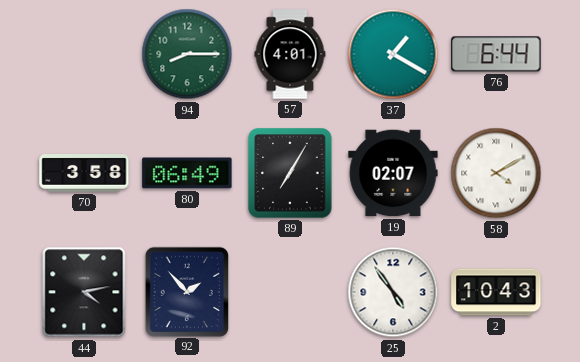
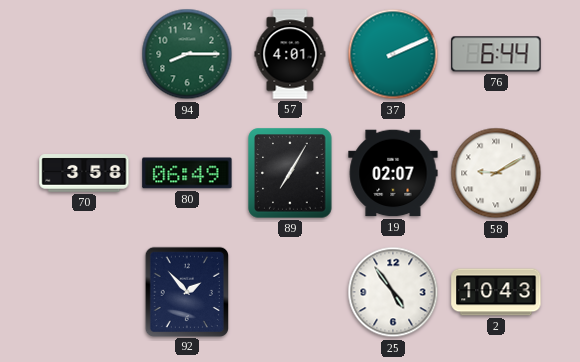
37: 1:20 -> 2:11
58: 4:10 -> 9:10
44: 4:13 -> none
